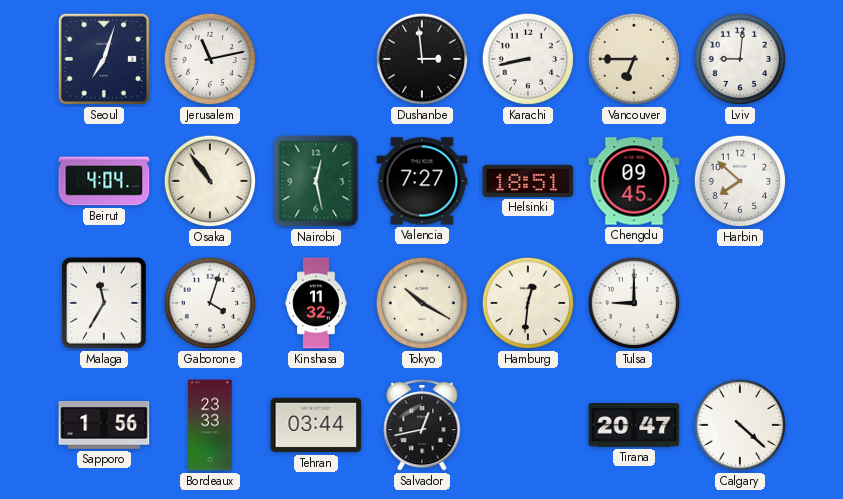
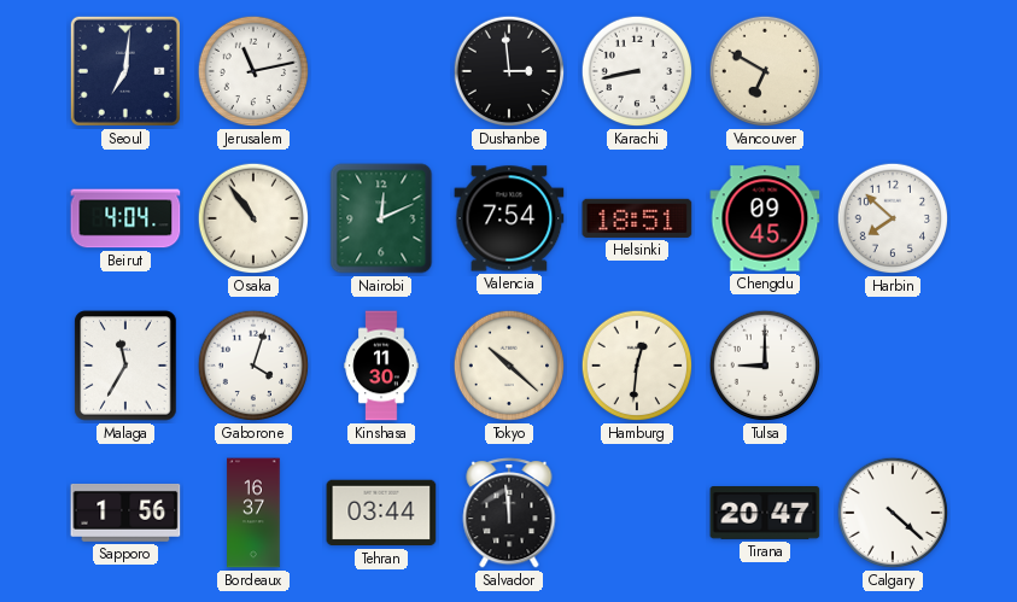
Seoul: 7:03 -> 7:01
Vancouver: 6:45 -> 6:50
Lviv: 9:01 -> none
Nairobi: 12:28 -> 12:11
Valencia: 7:27 -> 7:54
Kinshasa: 11:32 -> 11:30
Tokyo: 10:20 -> 10:22
Bordeaux: 23:33 -> 16:37
Salvador: 12:43 -> 11:59
